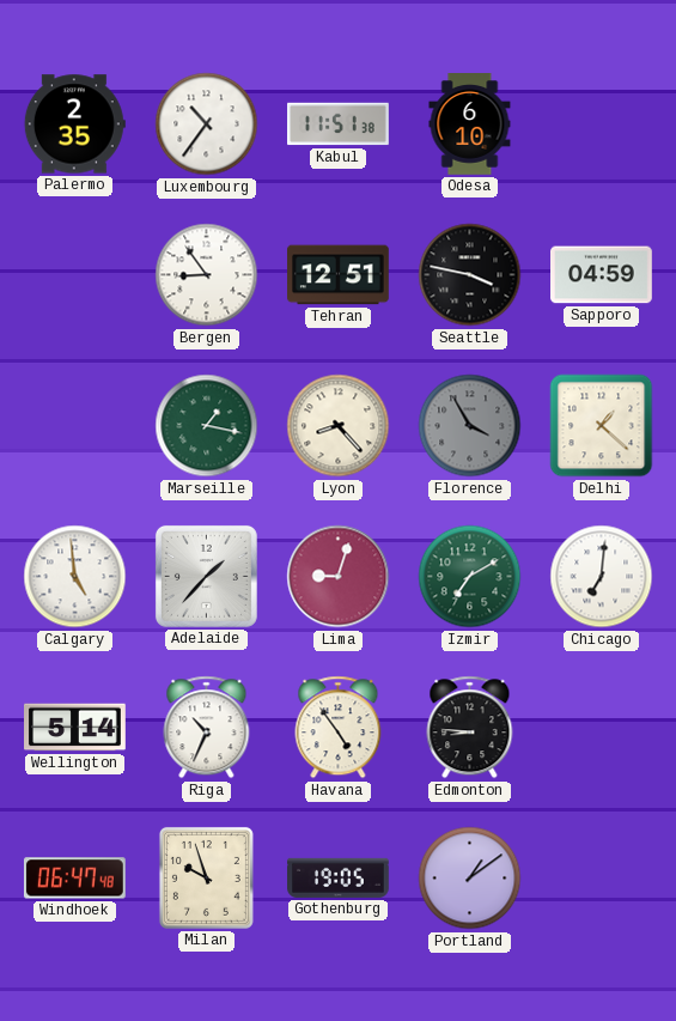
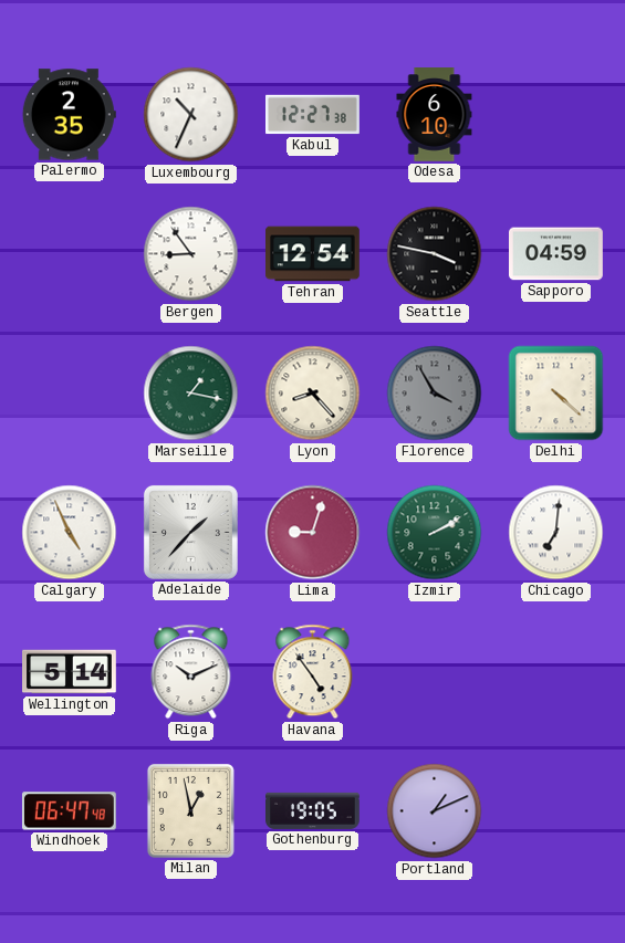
Luxembourg: 10:36 -> 10:34
Kabul: 11:51 -> 12:27
Tehran: 12:51 -> 12:54
Delhi: 1:22 -> 4:22
Calgary: 4:59 -> 4:56
Izmir: 7:10 -> 2:10
Riga: 10:34 -> 10:11
Edmonton: 8:46 -> none
Milan: 9:57 -> 12:58
Portland: 1:09 -> 1:11
